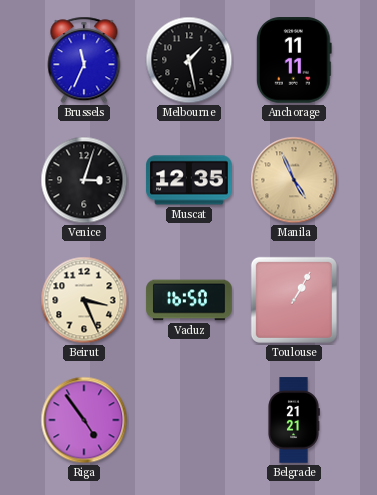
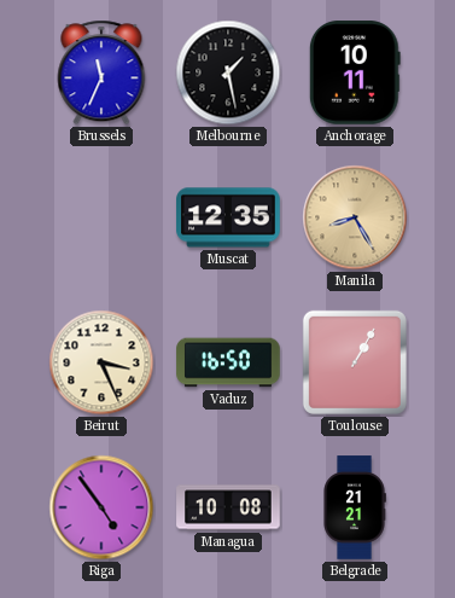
Anchorage: 11:11 -> 10:11
Venice: 3:03 -> none
Manila: 4:56 -> 8:25
Managua: none -> 10:08
